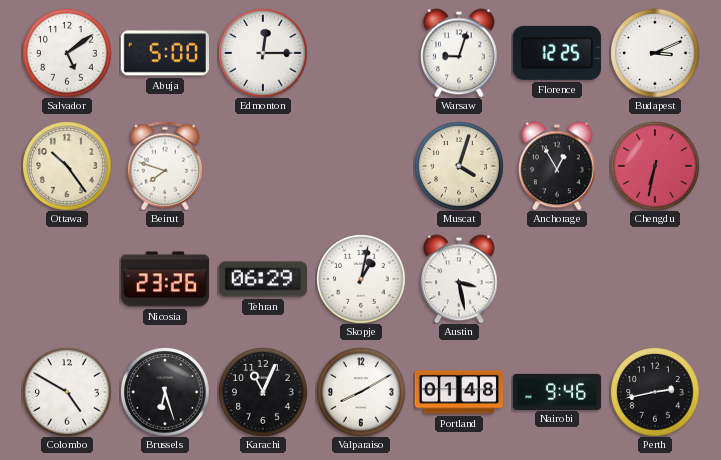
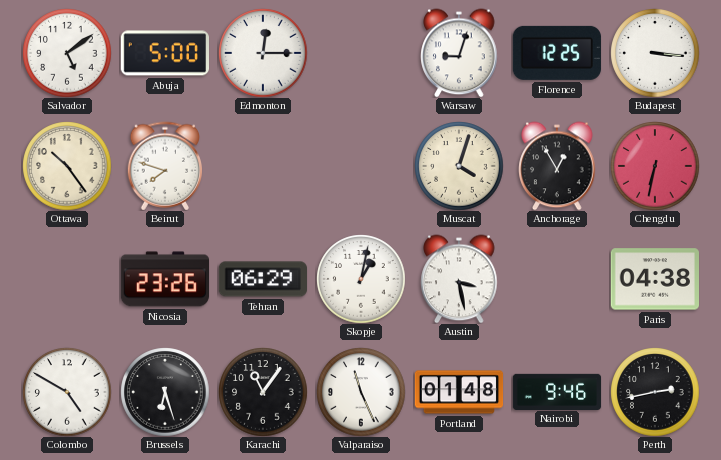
Budapest: 3:11 -> 3:16
Paris: none -> 04:38
Karachi: 11:04 -> 11:06
Valparaiso: 8:10 -> 11:26
